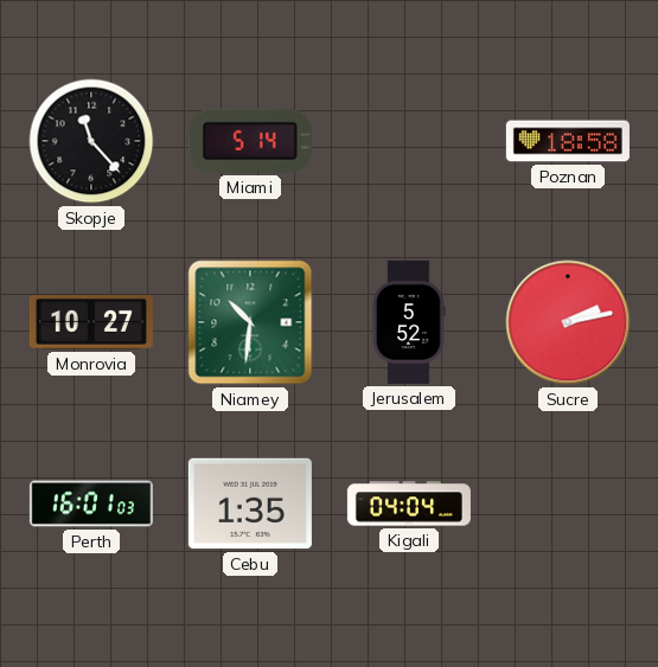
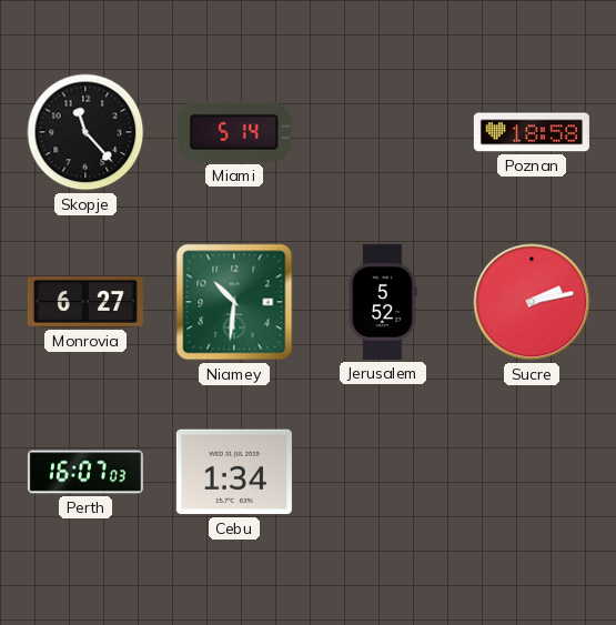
Monrovia: 10:27 -> 6:27
Perth: 16:01 -> 16:07
Cebu: 1:35 -> 1:34
Kigali: 04:04 -> none
